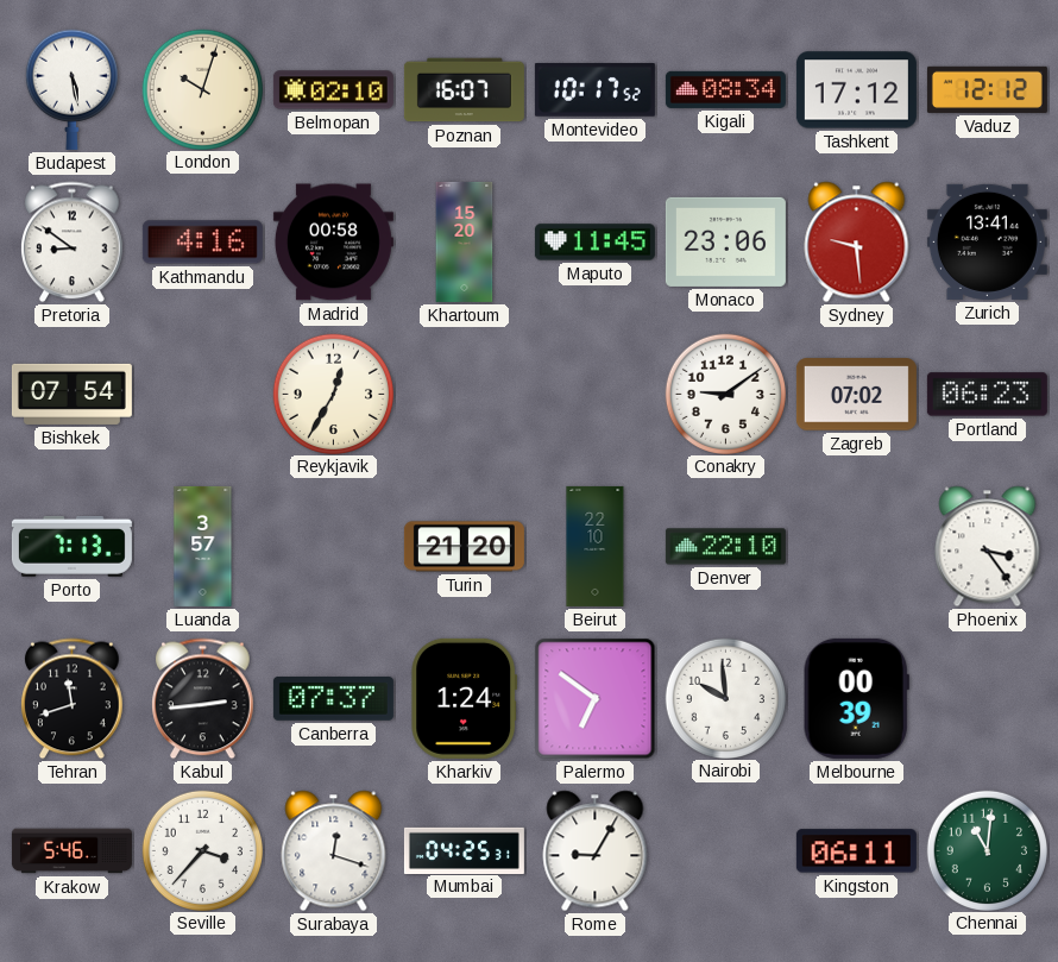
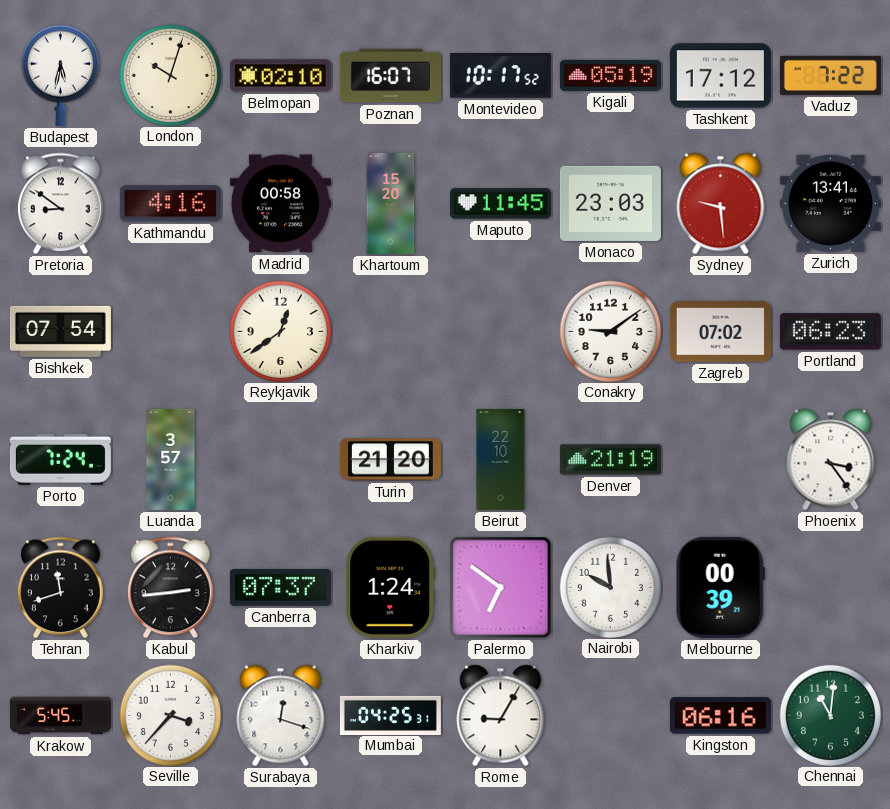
Budapest: 5:28 -> 5:32
Kigali: 08:34 -> 05:19
Vaduz: 12:12 -> 7:22
Monaco: 23:06 -> 23:03
Reykjavik: 12:35 -> 12:39
Porto: 7:13 -> 7:24
Denver: 22:10 -> 21:19
Krakow: 5:46 -> 5:45
Kingston: 06:11 -> 06:16
